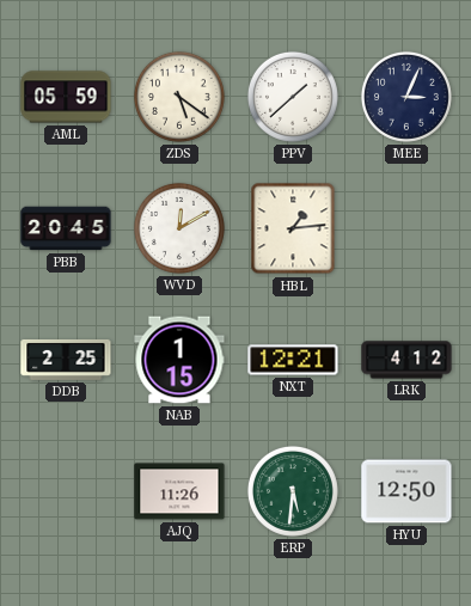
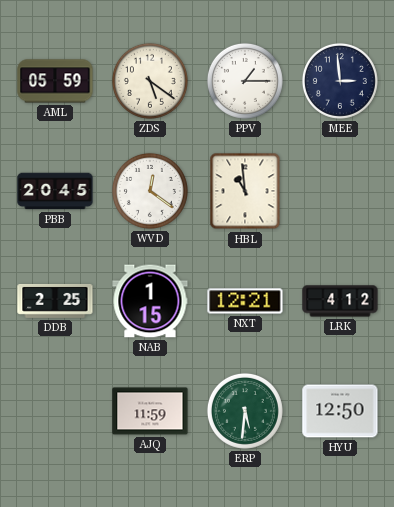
PPV: 1:38 -> 1:15
MEE: 3:04 -> 2:59
WVD: 12:10 -> 12:21
HBL: 1:14 -> 10:59
AJQ: 11:26 -> 11:59
